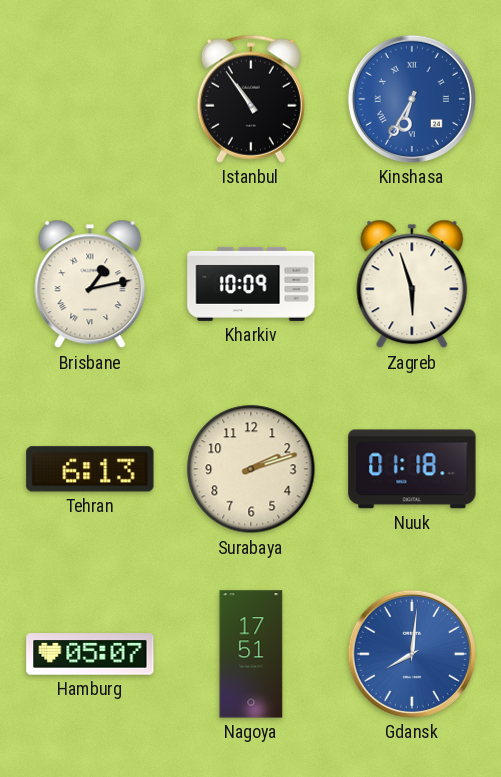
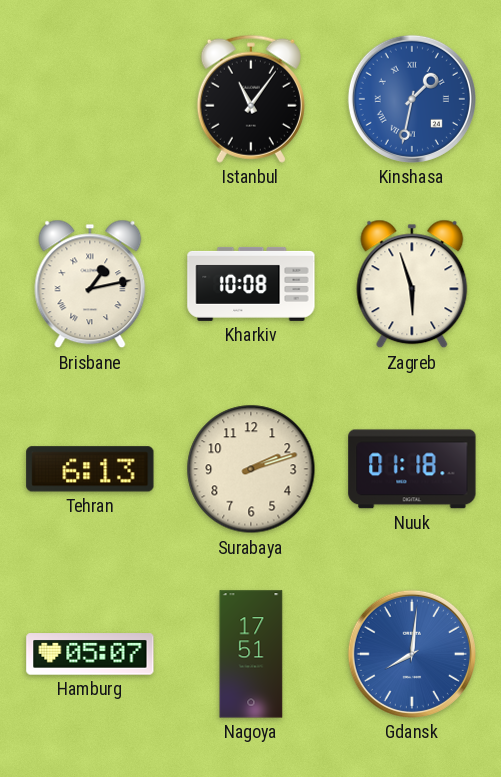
Istanbul: 10:54 -> 11:06
Kinshasa: 6:35 -> 1:32
Kharkiv: 10:09 -> 10:08
